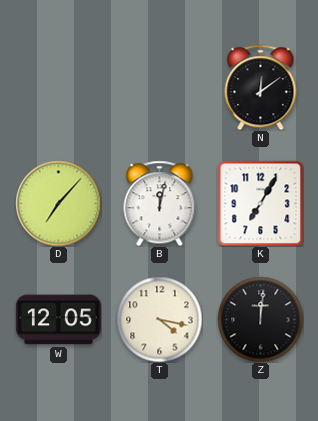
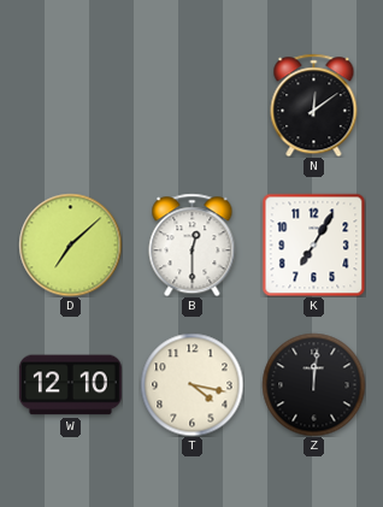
D: 7:07 -> 7:08
B: 12:02 -> 12:30
W: 12:05 -> 12:10
